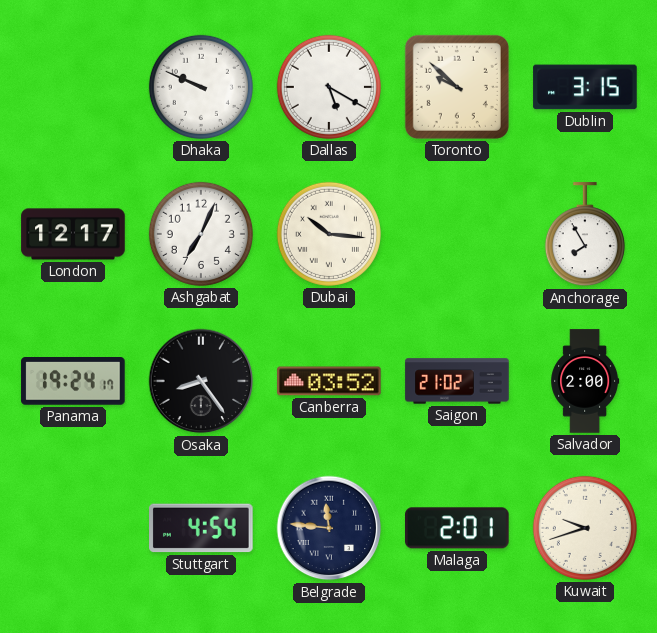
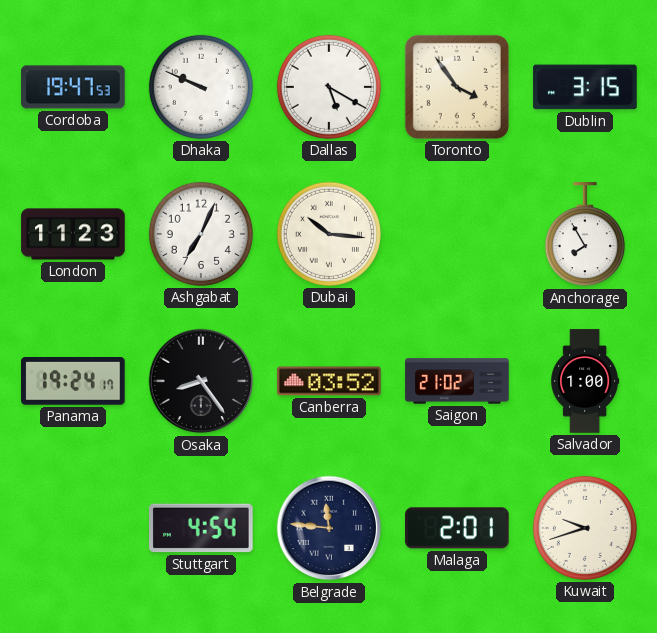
Cordoba: none -> 19:47
Toronto: 9:52 -> 3:54
London: 12:17 -> 11:23
Salvador: 2:00 -> 1:00
